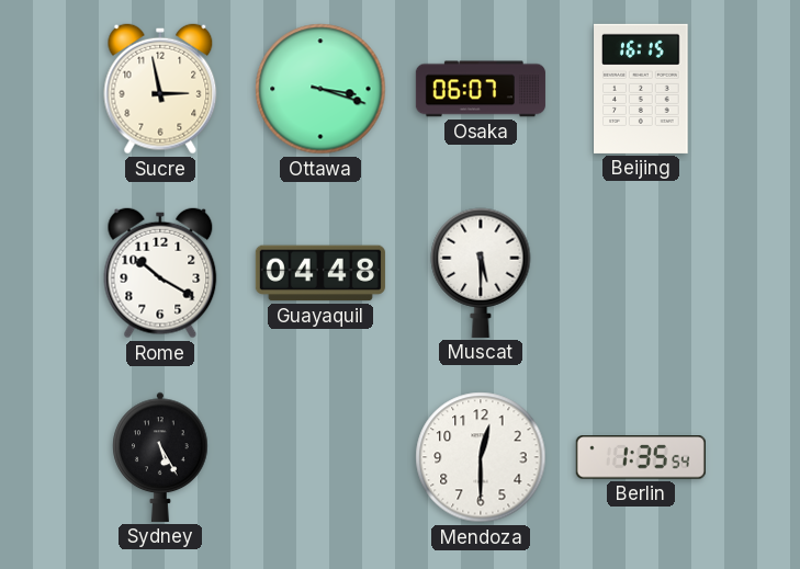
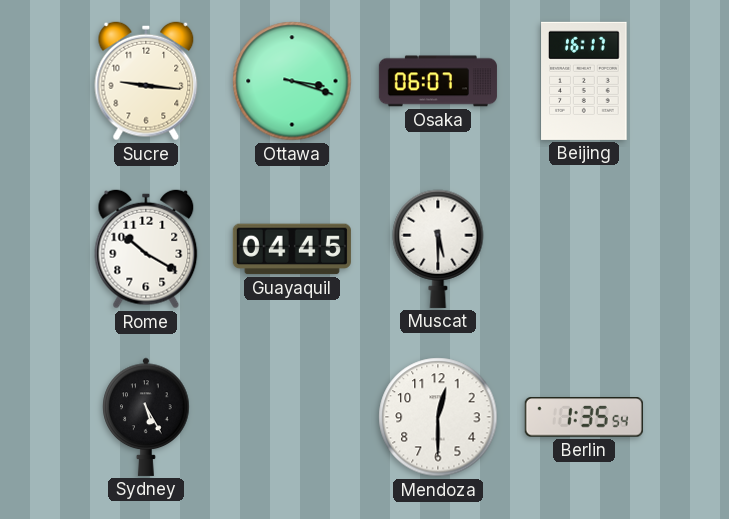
Sucre: 2:58 -> 9:16
Beijing: 16:15 -> 16:17
Guayaquil: 04:48 -> 04:45
